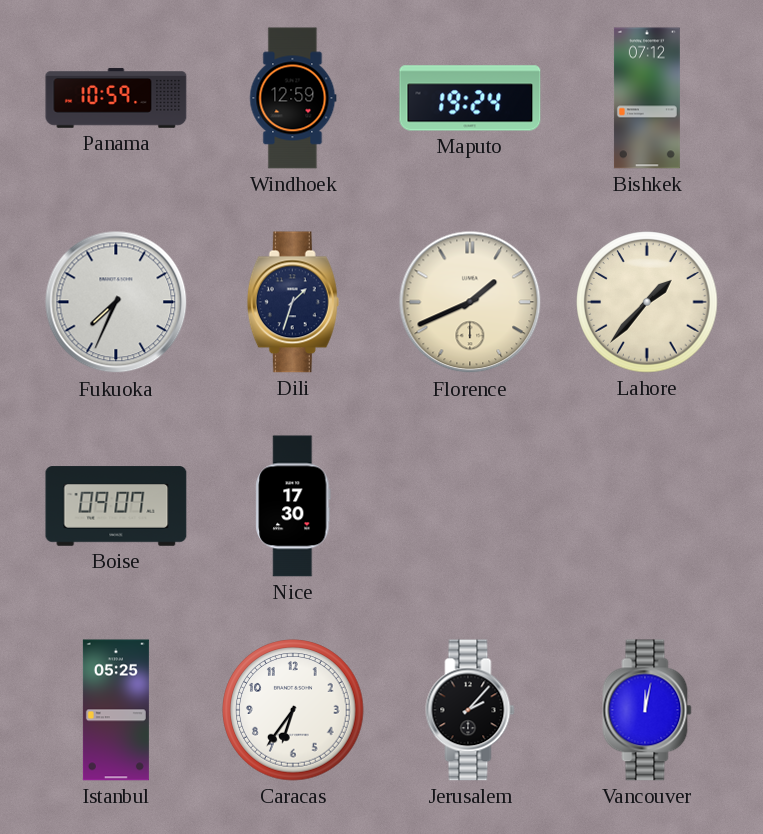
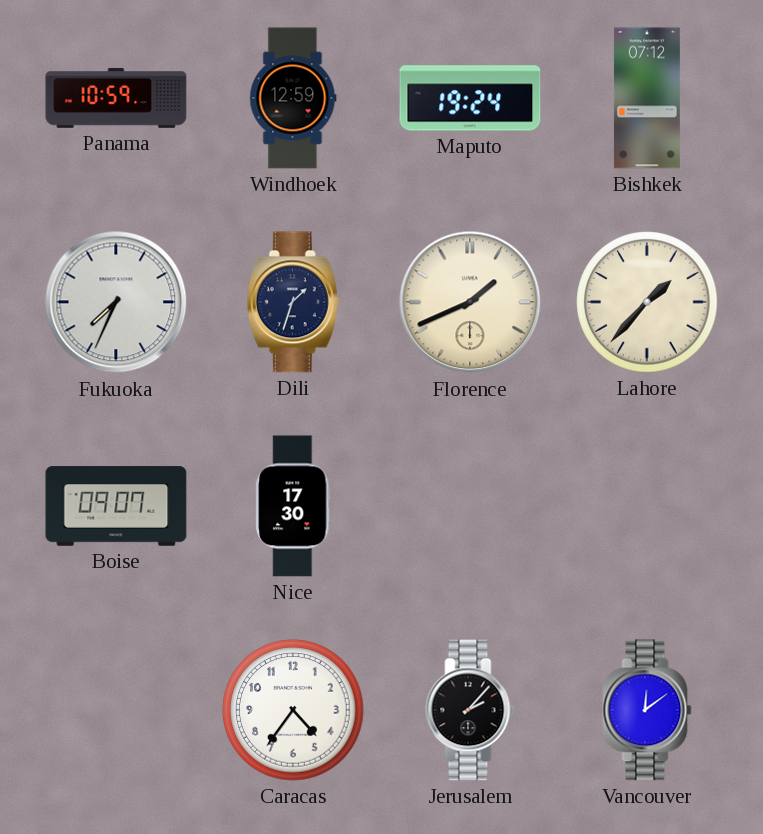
Istanbul: 05:25 -> none
Caracas: 6:36 -> 4:36
Vancouver: 12:02 -> 12:09
